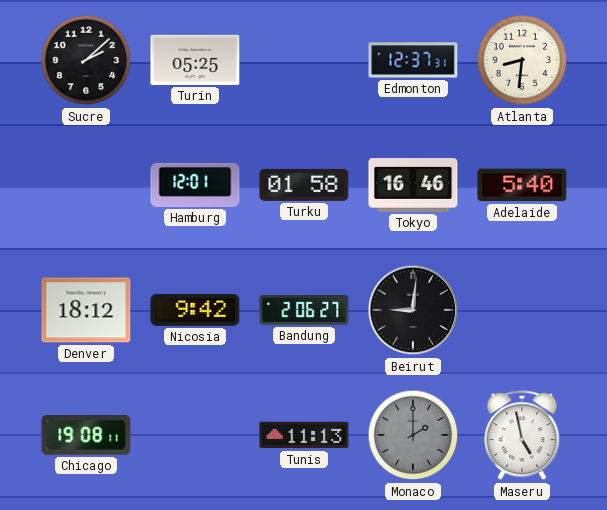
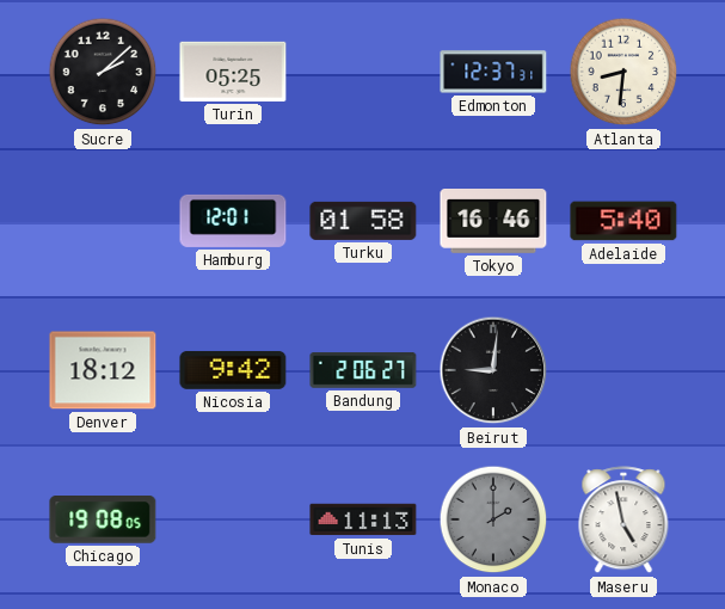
Chicago: 19:08:11 -> 19:08:05
